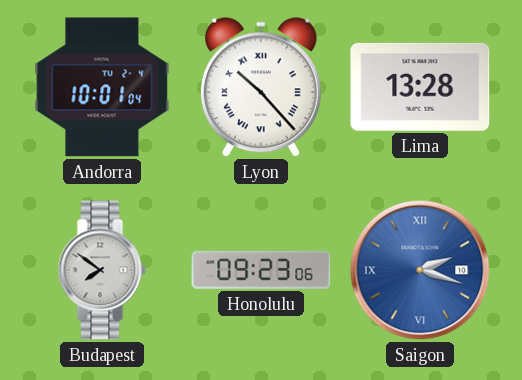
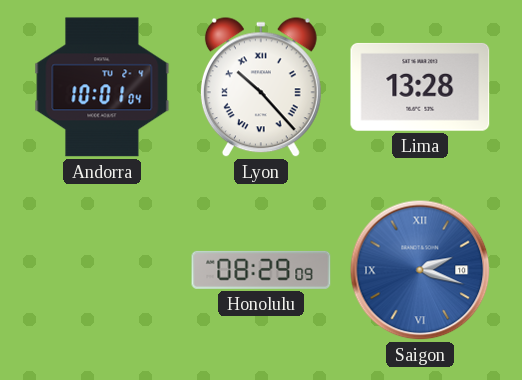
Budapest: 7:51 -> none
Honolulu: 09:23 -> 08:29
